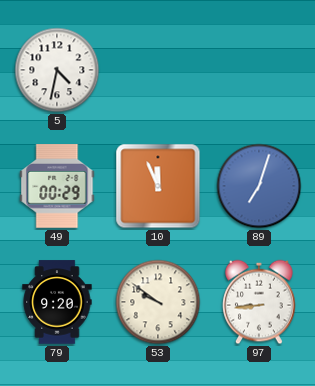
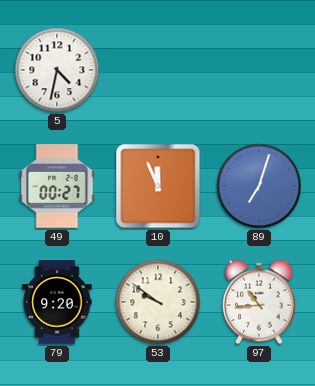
49: 00:29 -> 00:27
97: 8:44 -> 10:44
